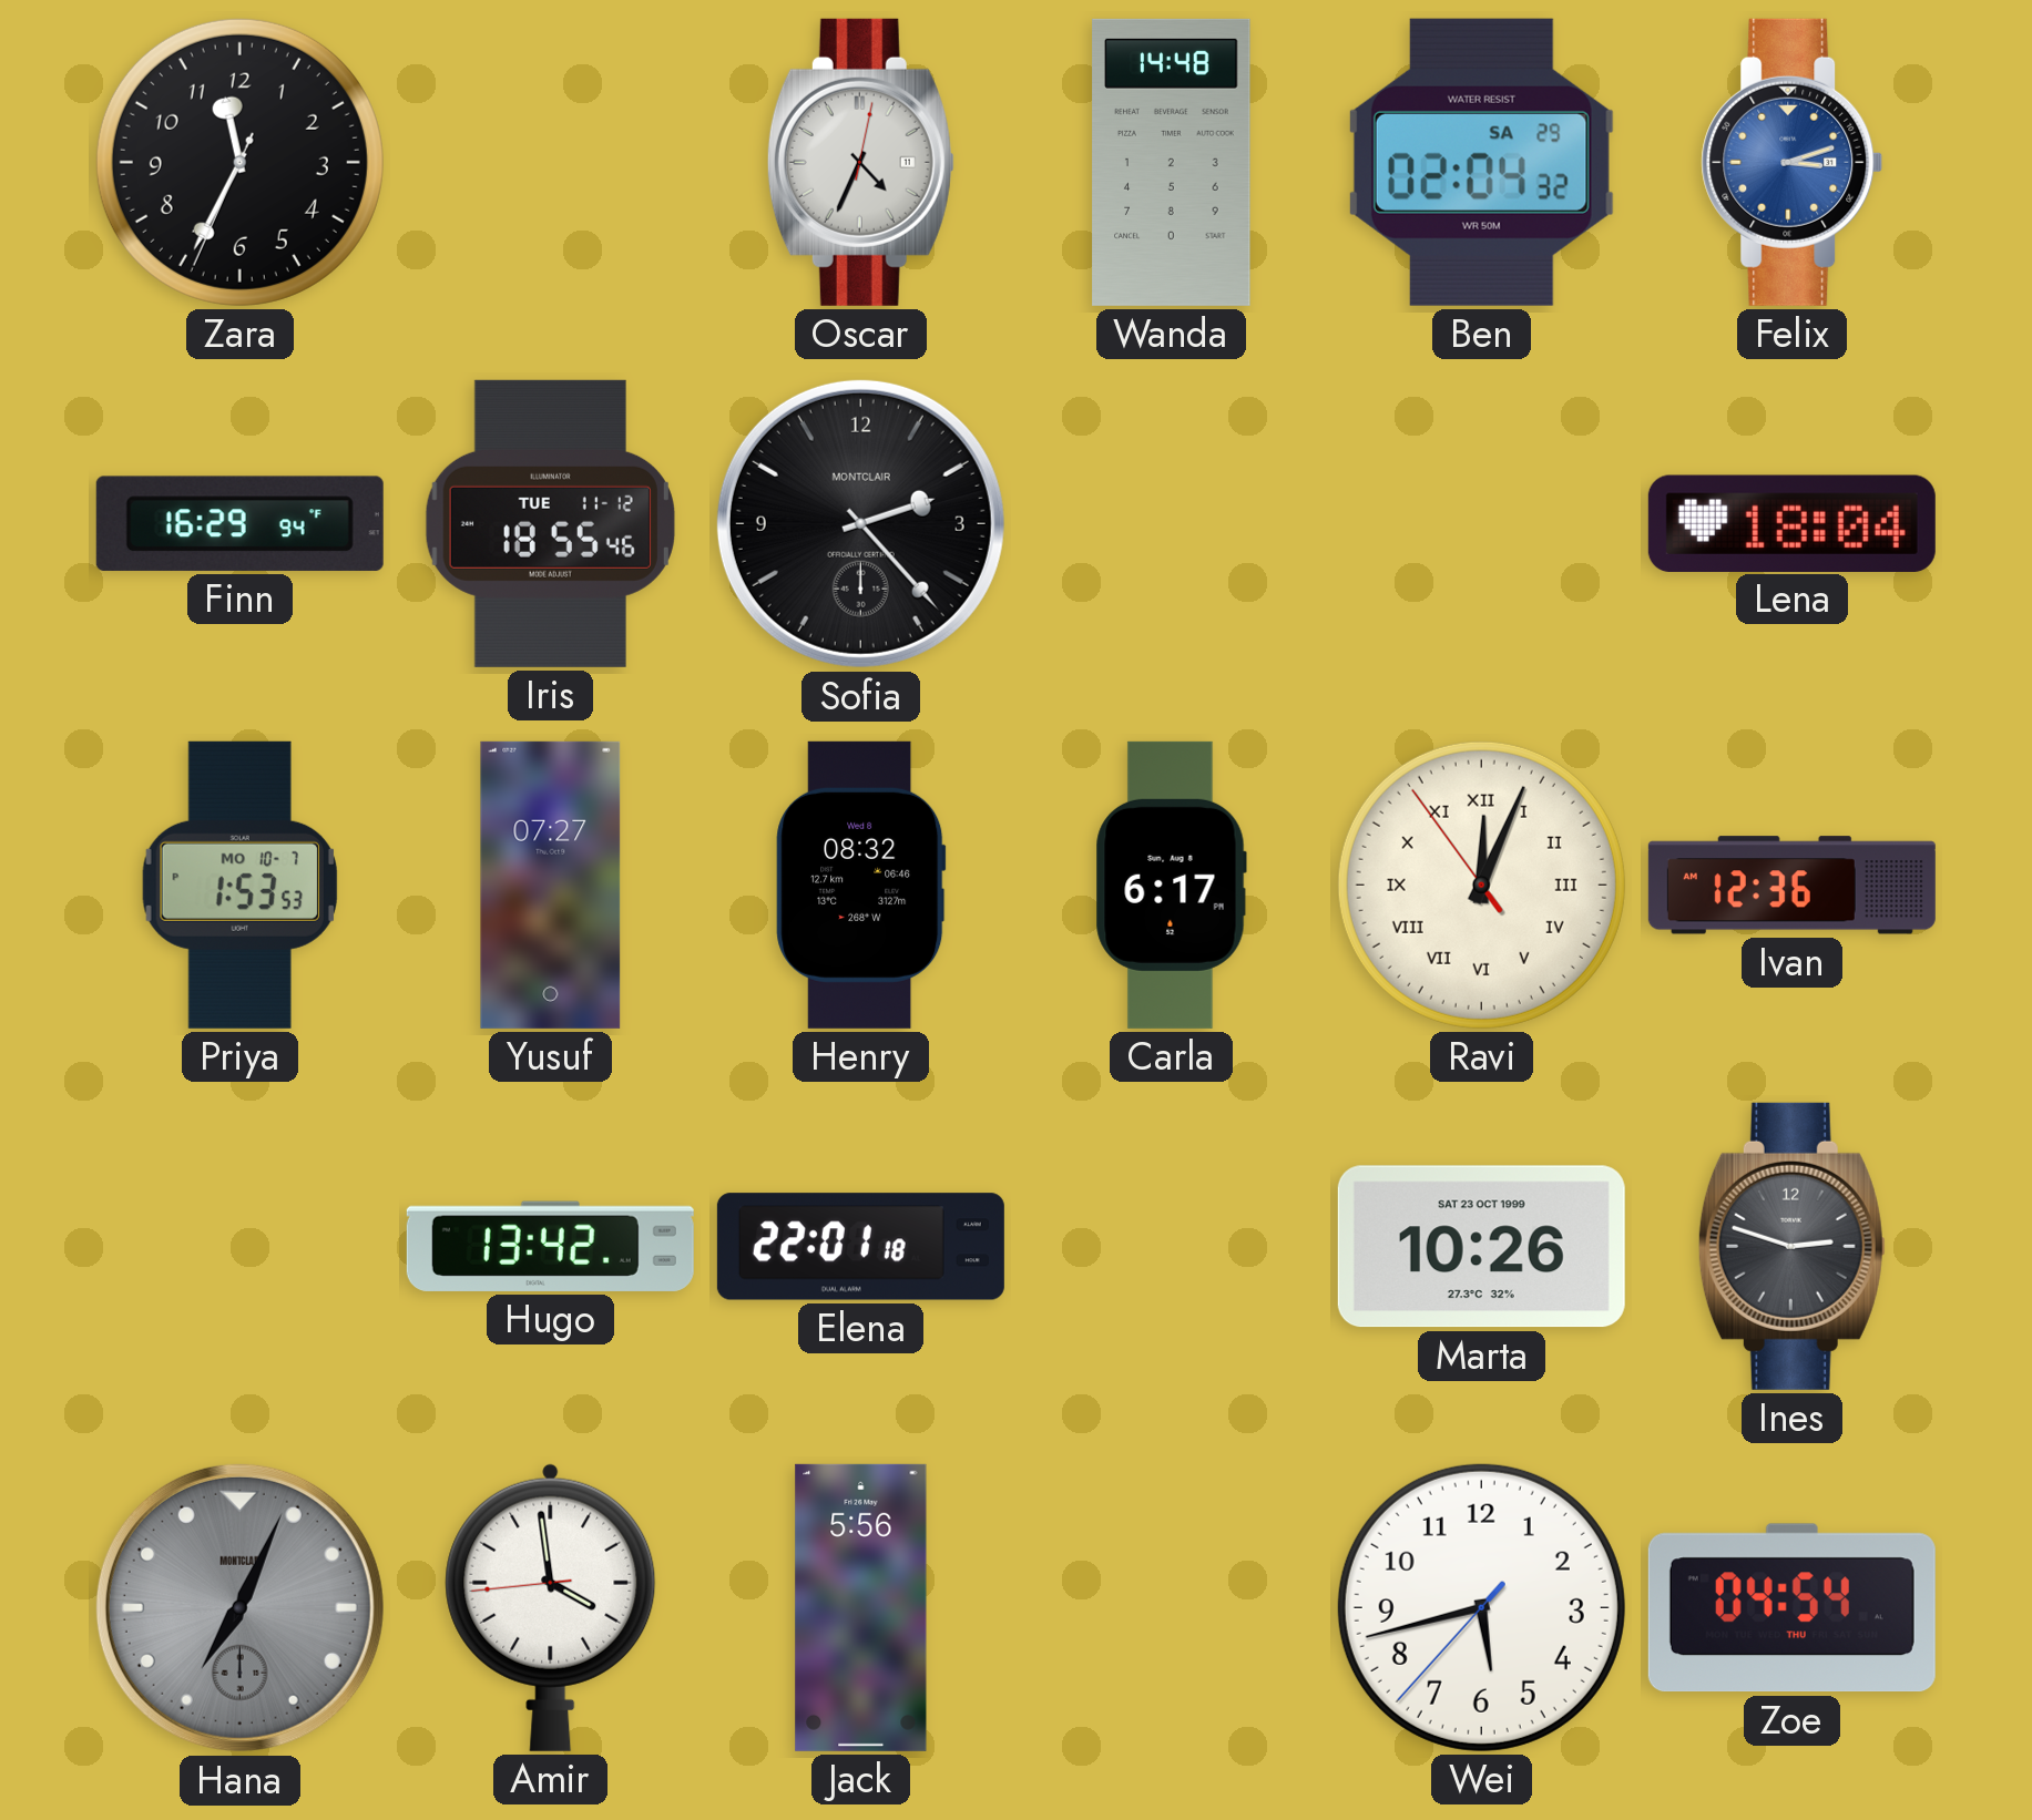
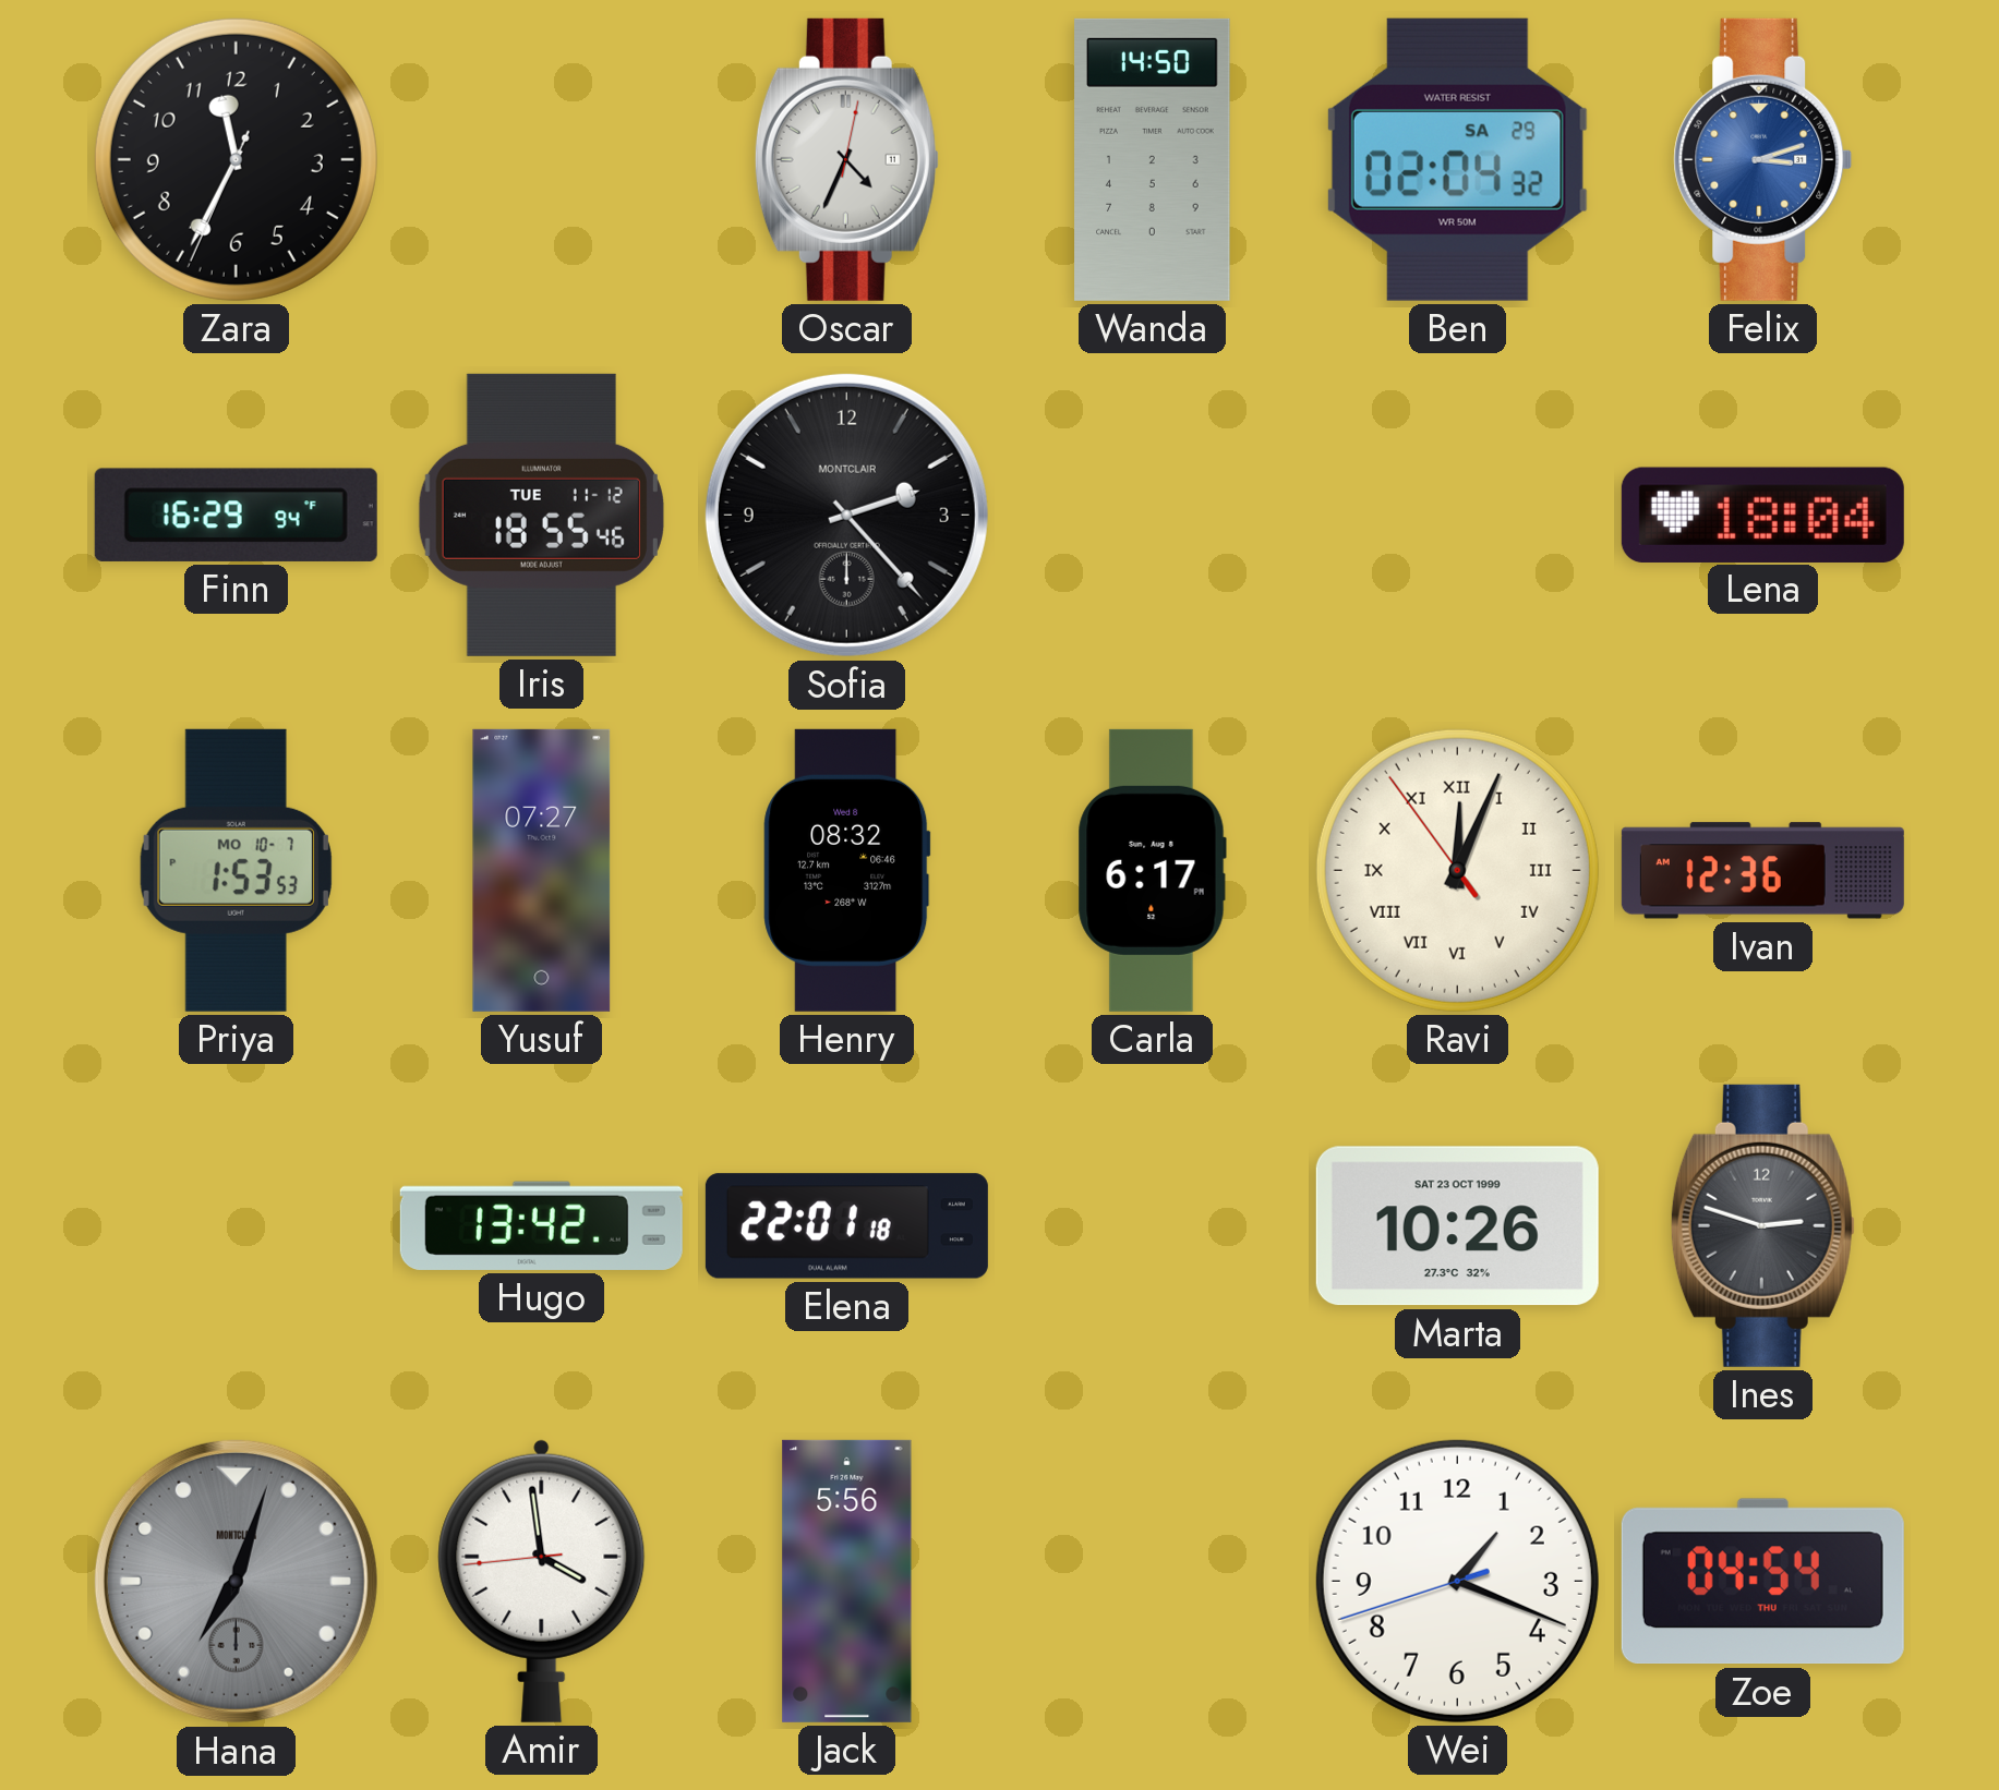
Wanda: 14:48 -> 14:50
Hana: 7:04 -> 7:03
Wei: 5:42 -> 1:18
